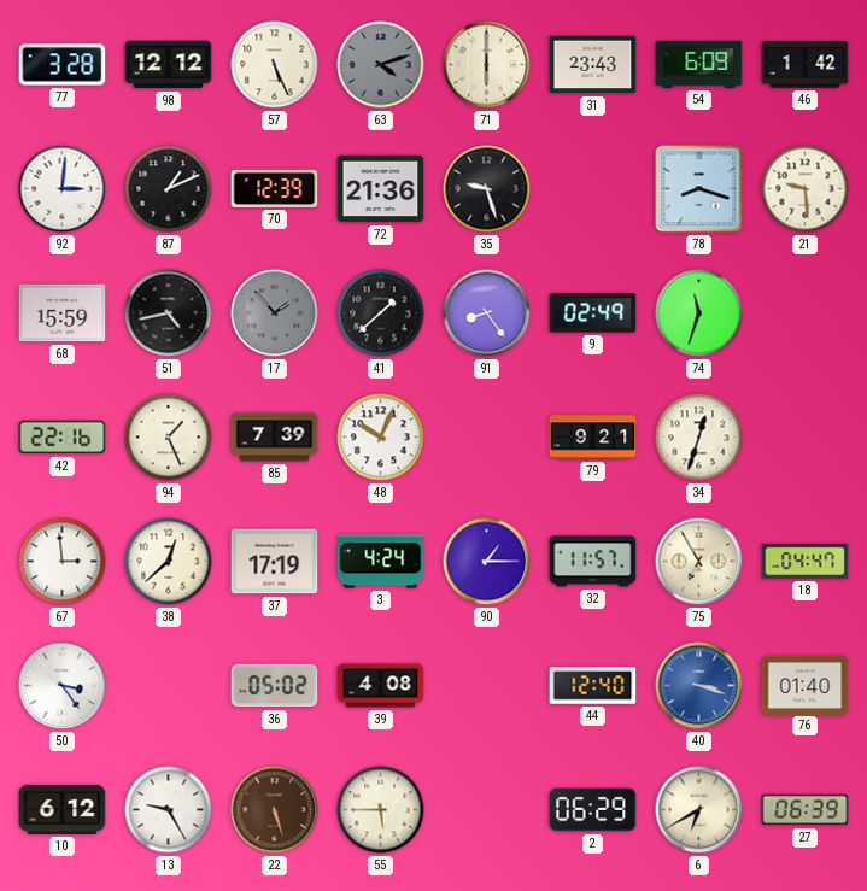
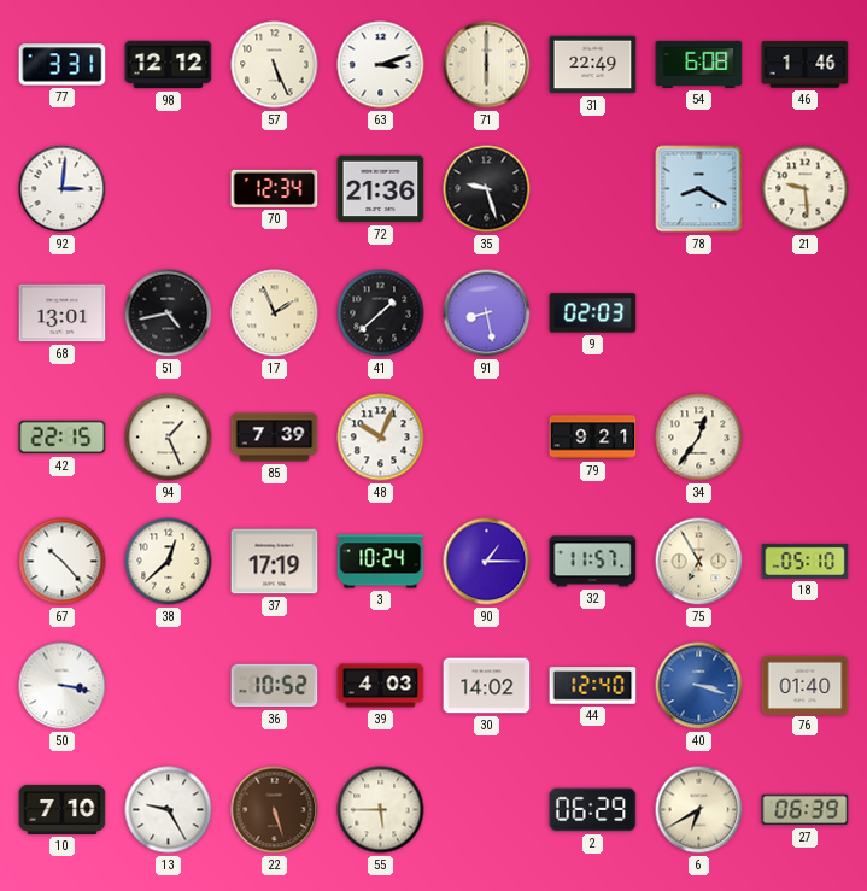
77: 3:28 -> 3:31
63: 4:12 -> 3:12
63 dial: grey -> white
31: 23:43 -> 22:49
54: 6:09 -> 6:08
46: 1:42 -> 1:46
87: 1:11 -> none
70: 12:39 -> 12:34
78: 8:18 -> 8:20
68: 15:59 -> 13:01
17: 1:53 -> 1:56
17 dial: grey -> cream
91: 8:24 -> 8:28
9: 02:49 -> 02:03
74: 11:33 -> none
42: 22:16 -> 22:15
34: 12:33 -> 12:36
67: 2:59 -> 10:23
3: 4:24 -> 10:24
18: 04:47 -> 05:10
50: 3:24 -> 3:17
36: 05:02 -> 10:52
39: 4:08 -> 4:03
30: none -> 14:02
10: 6:12 -> 7:10
